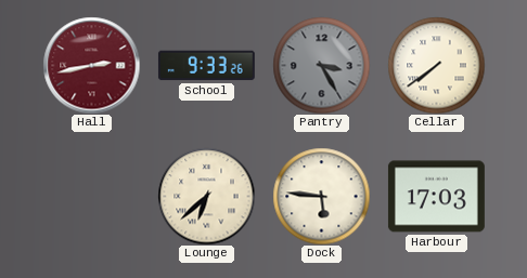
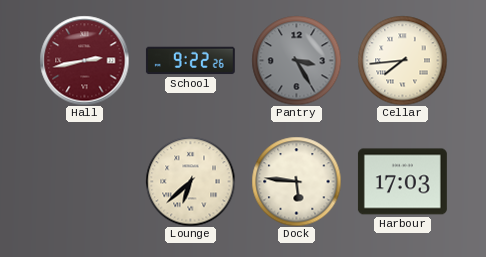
School: 9:33 -> 9:22
Cellar: 7:39 -> 7:44
